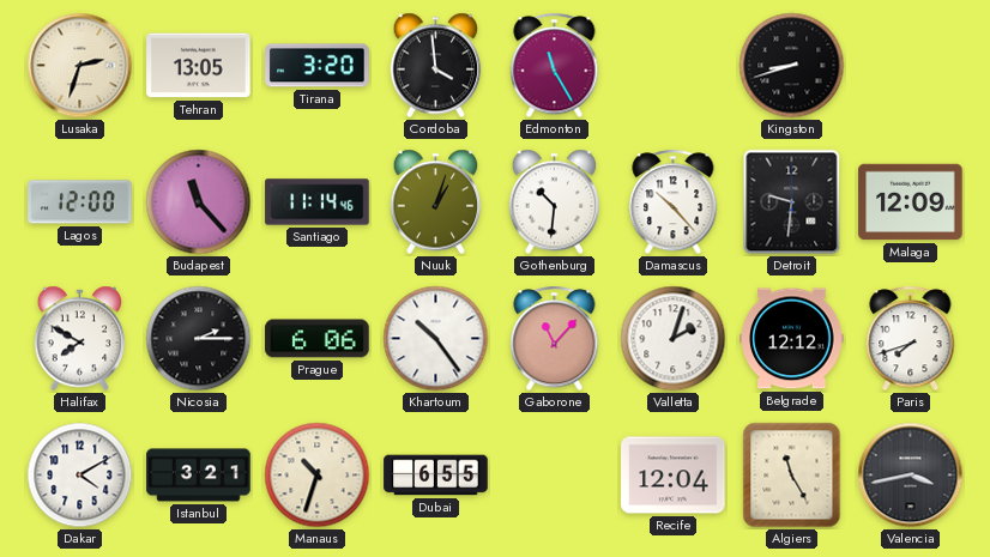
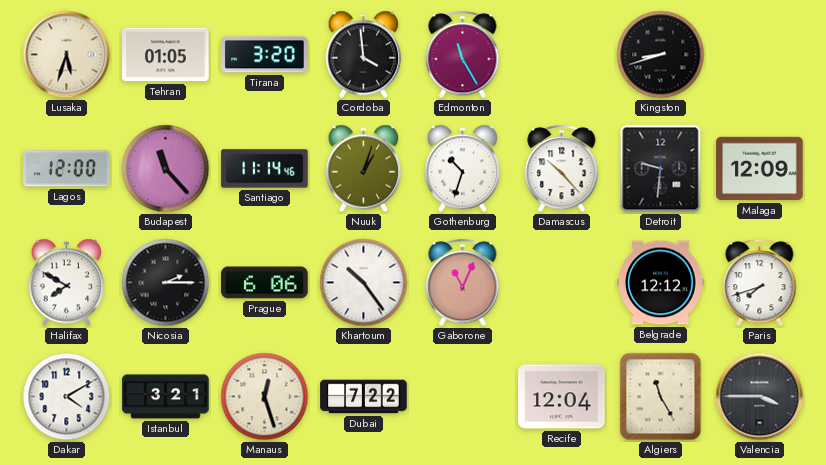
Lusaka: 2:33 -> 5:33
Tehran: 13:05 -> 01:05
Gothenburg: 10:31 -> 10:33
Gaborone: 11:07 -> 11:04
Valletta: 2:03 -> none
Manaus: 10:33 -> 12:27
Dubai: 6:55 -> 7:22
Valencia: 3:43 -> 3:45
